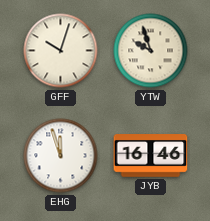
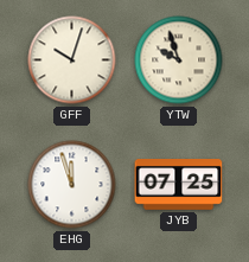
JYB: 16:46 -> 07:25
